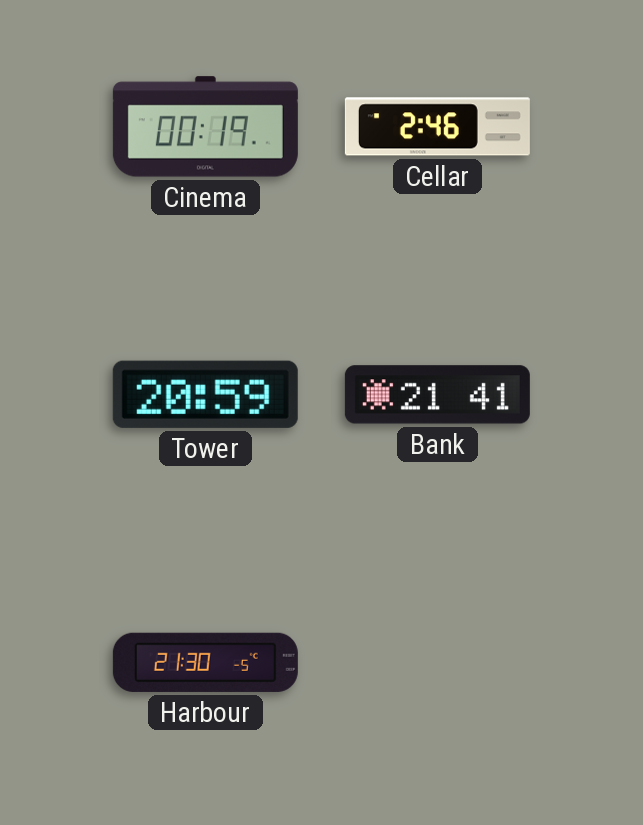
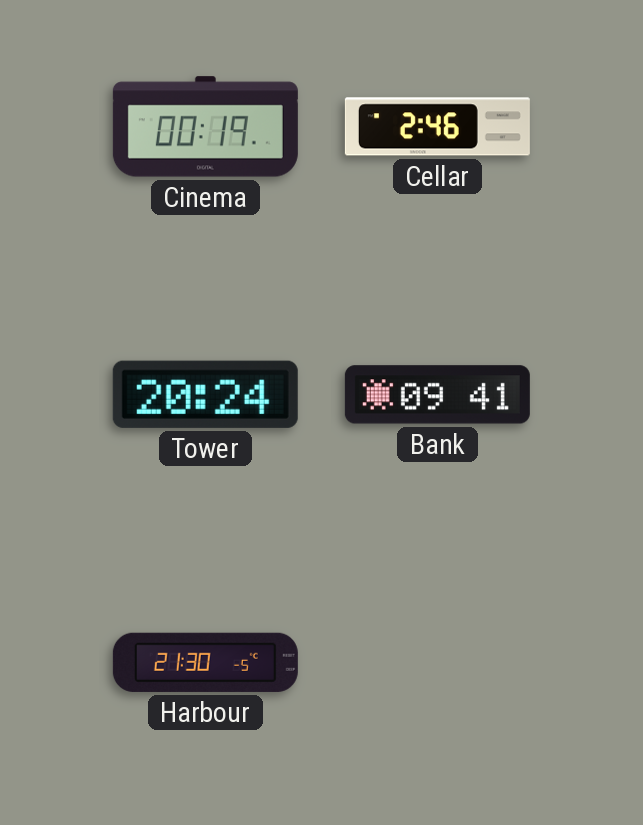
Tower: 20:59 -> 20:24
Bank: 21:41 -> 09:41
